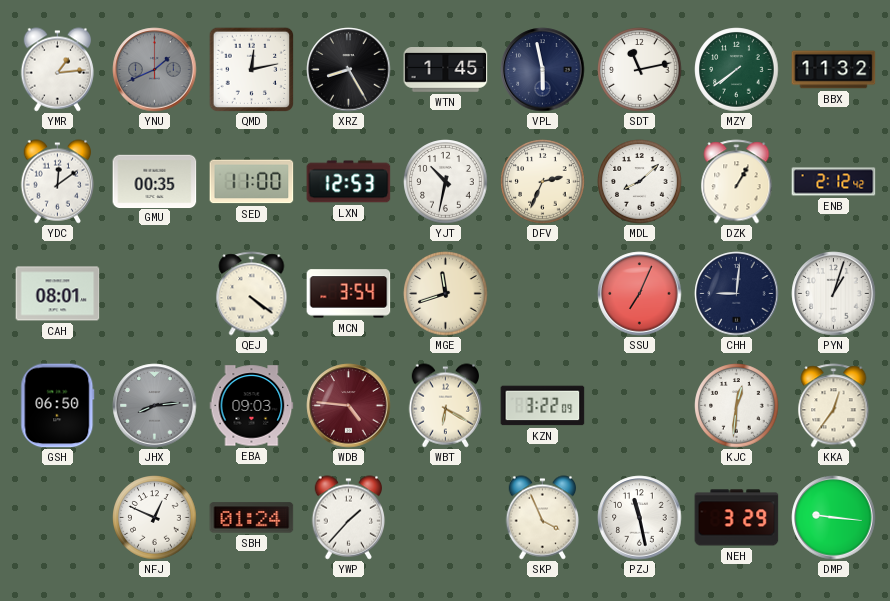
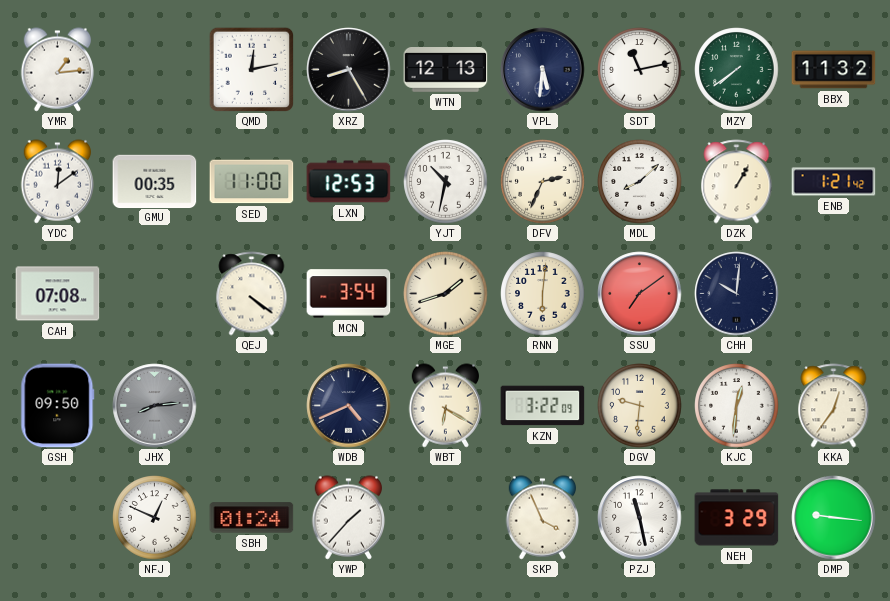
YNU: 1:41 -> none
WTN: 1:45 -> 12:13
VPL: 5:58 -> 5:31
ENB: 2:12 -> 1:21
CAH: 08:01 -> 07:08
MGE: 11:42 -> 1:42
RNN: none -> 6:01
SSU: 7:04 -> 7:09
CHH: 9:01 -> 10:01
PYN: 1:03 -> none
GSH: 06:50 -> 09:50
EBA: 09:03 -> none
WDB: 4:46 -> 4:41
WDB dial: burgundy -> navy
DGV: none -> 9:31
